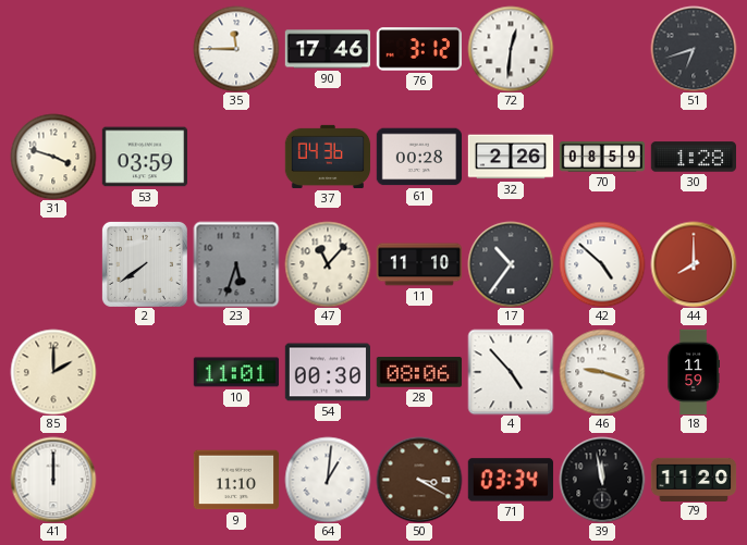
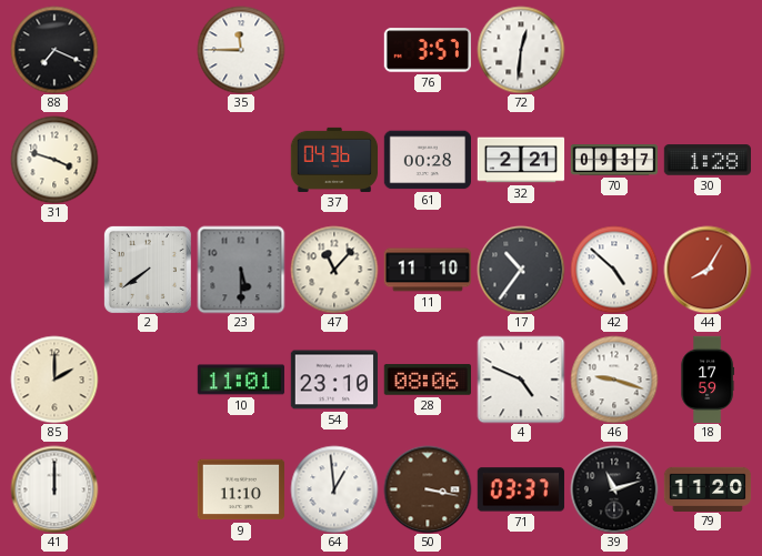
88: none -> 7:19
90: 17:46 -> none
76: 3:12 -> 3:57
51: 6:42 -> none
53: 03:59 -> none
32: 2:26 -> 2:21
70: 08:59 -> 09:37
23: 5:33 -> 5:30
44: 8:00 -> 8:05
54: 00:30 -> 23:10
4: 4:53 -> 4:49
18: 11:59 -> 17:59
64: 1:01 -> 12:59
50: 3:20 -> 3:17
71: 03:34 -> 03:37
39: 11:58 -> 11:12
